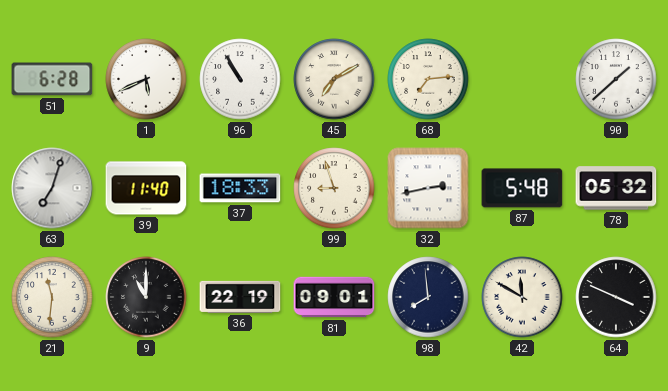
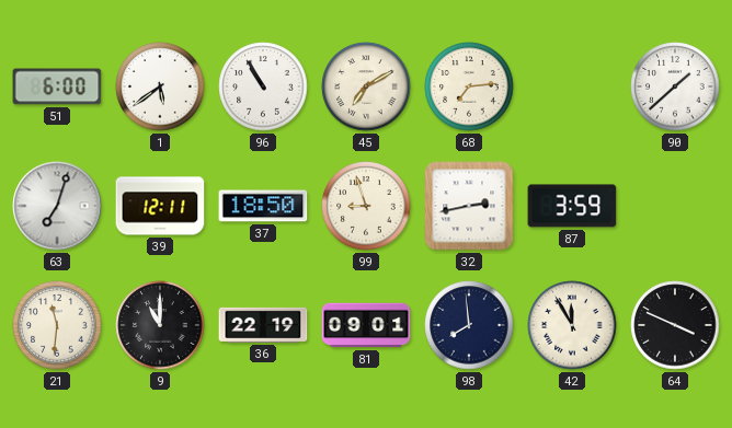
51: 6:28 -> 6:00
1: 5:41 -> 5:39
39: 11:40 -> 12:11
37: 18:33 -> 18:50
87: 5:48 -> 3:59
78: 05:32 -> none
42: 11:50 -> 11:55
